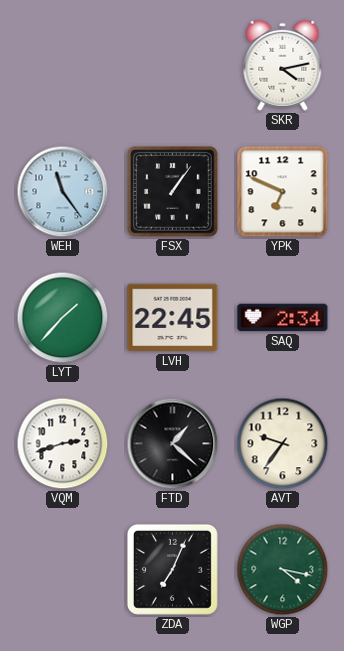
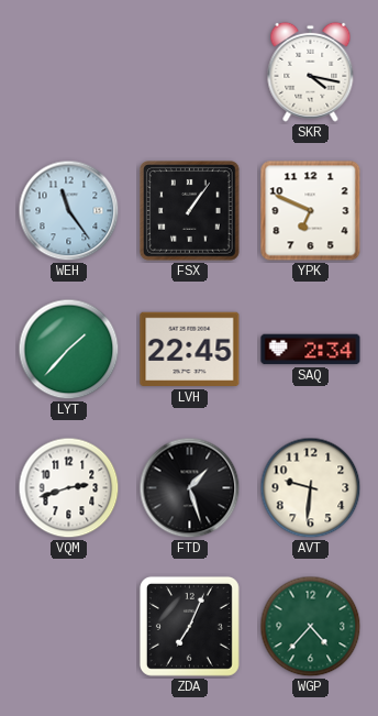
SKR: 4:13 -> 4:17
FTD: 1:22 -> 1:27
AVT: 9:36 -> 9:31
WGP: 4:17 -> 4:37
